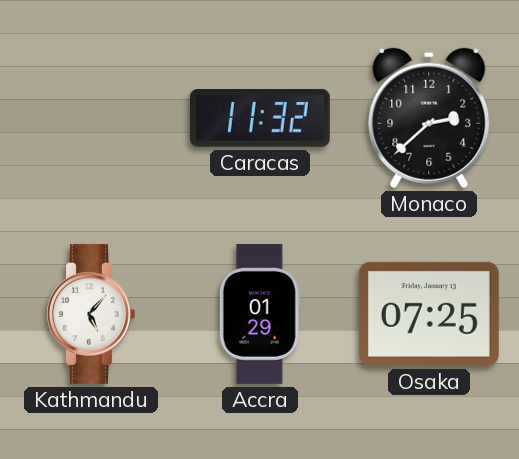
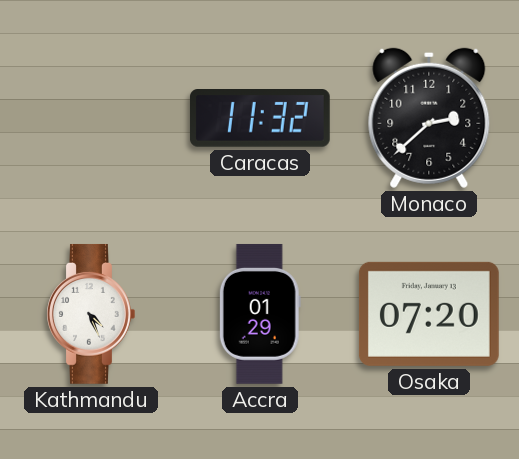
Kathmandu: 5:07 -> 4:26
Osaka: 07:25 -> 07:20
